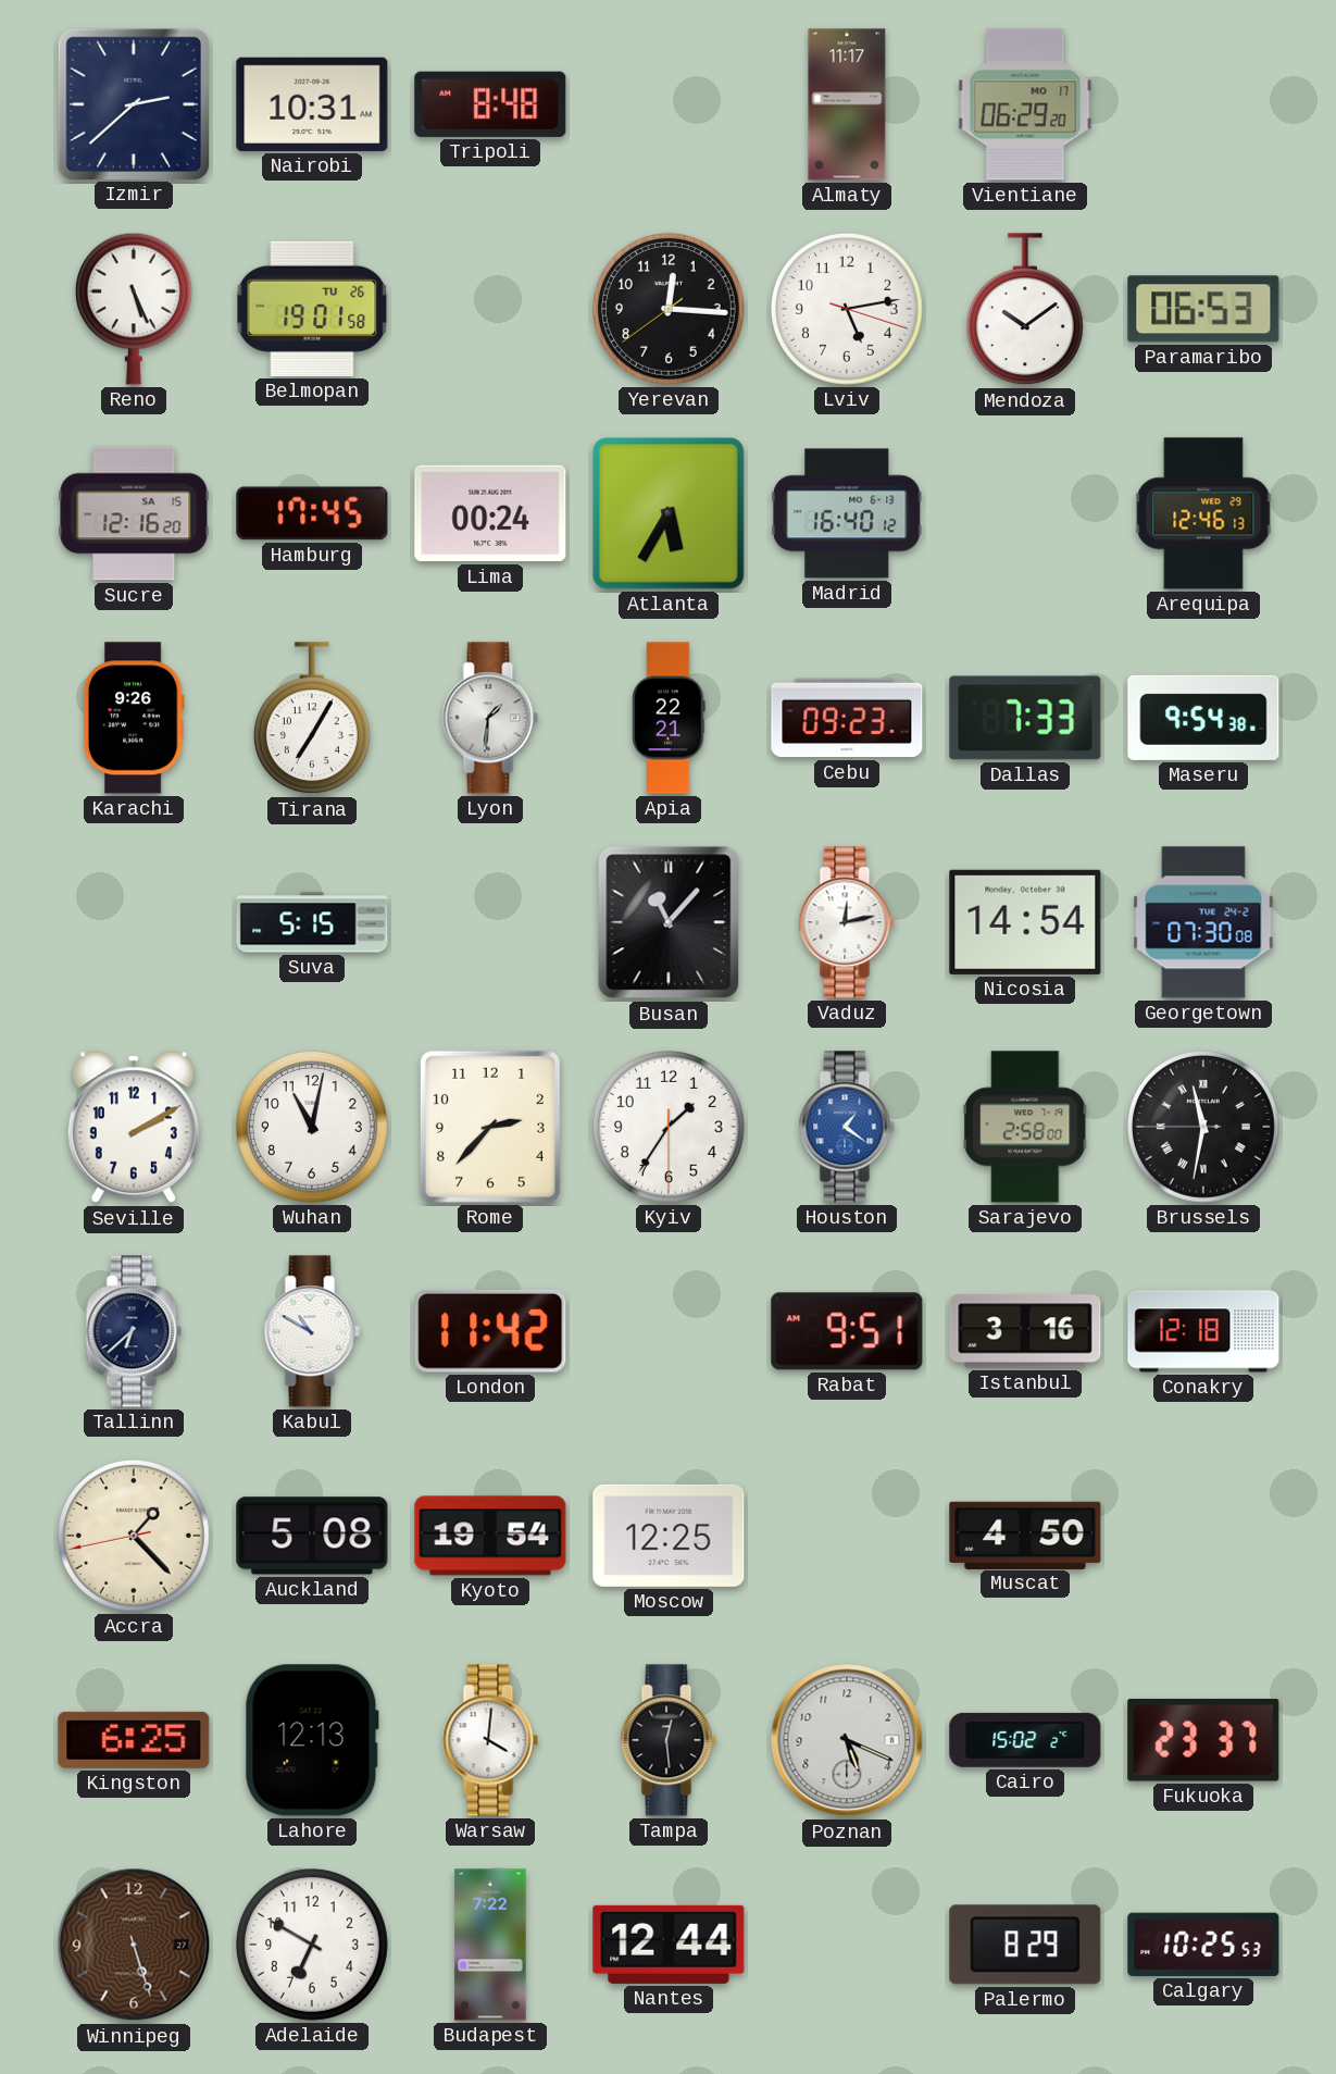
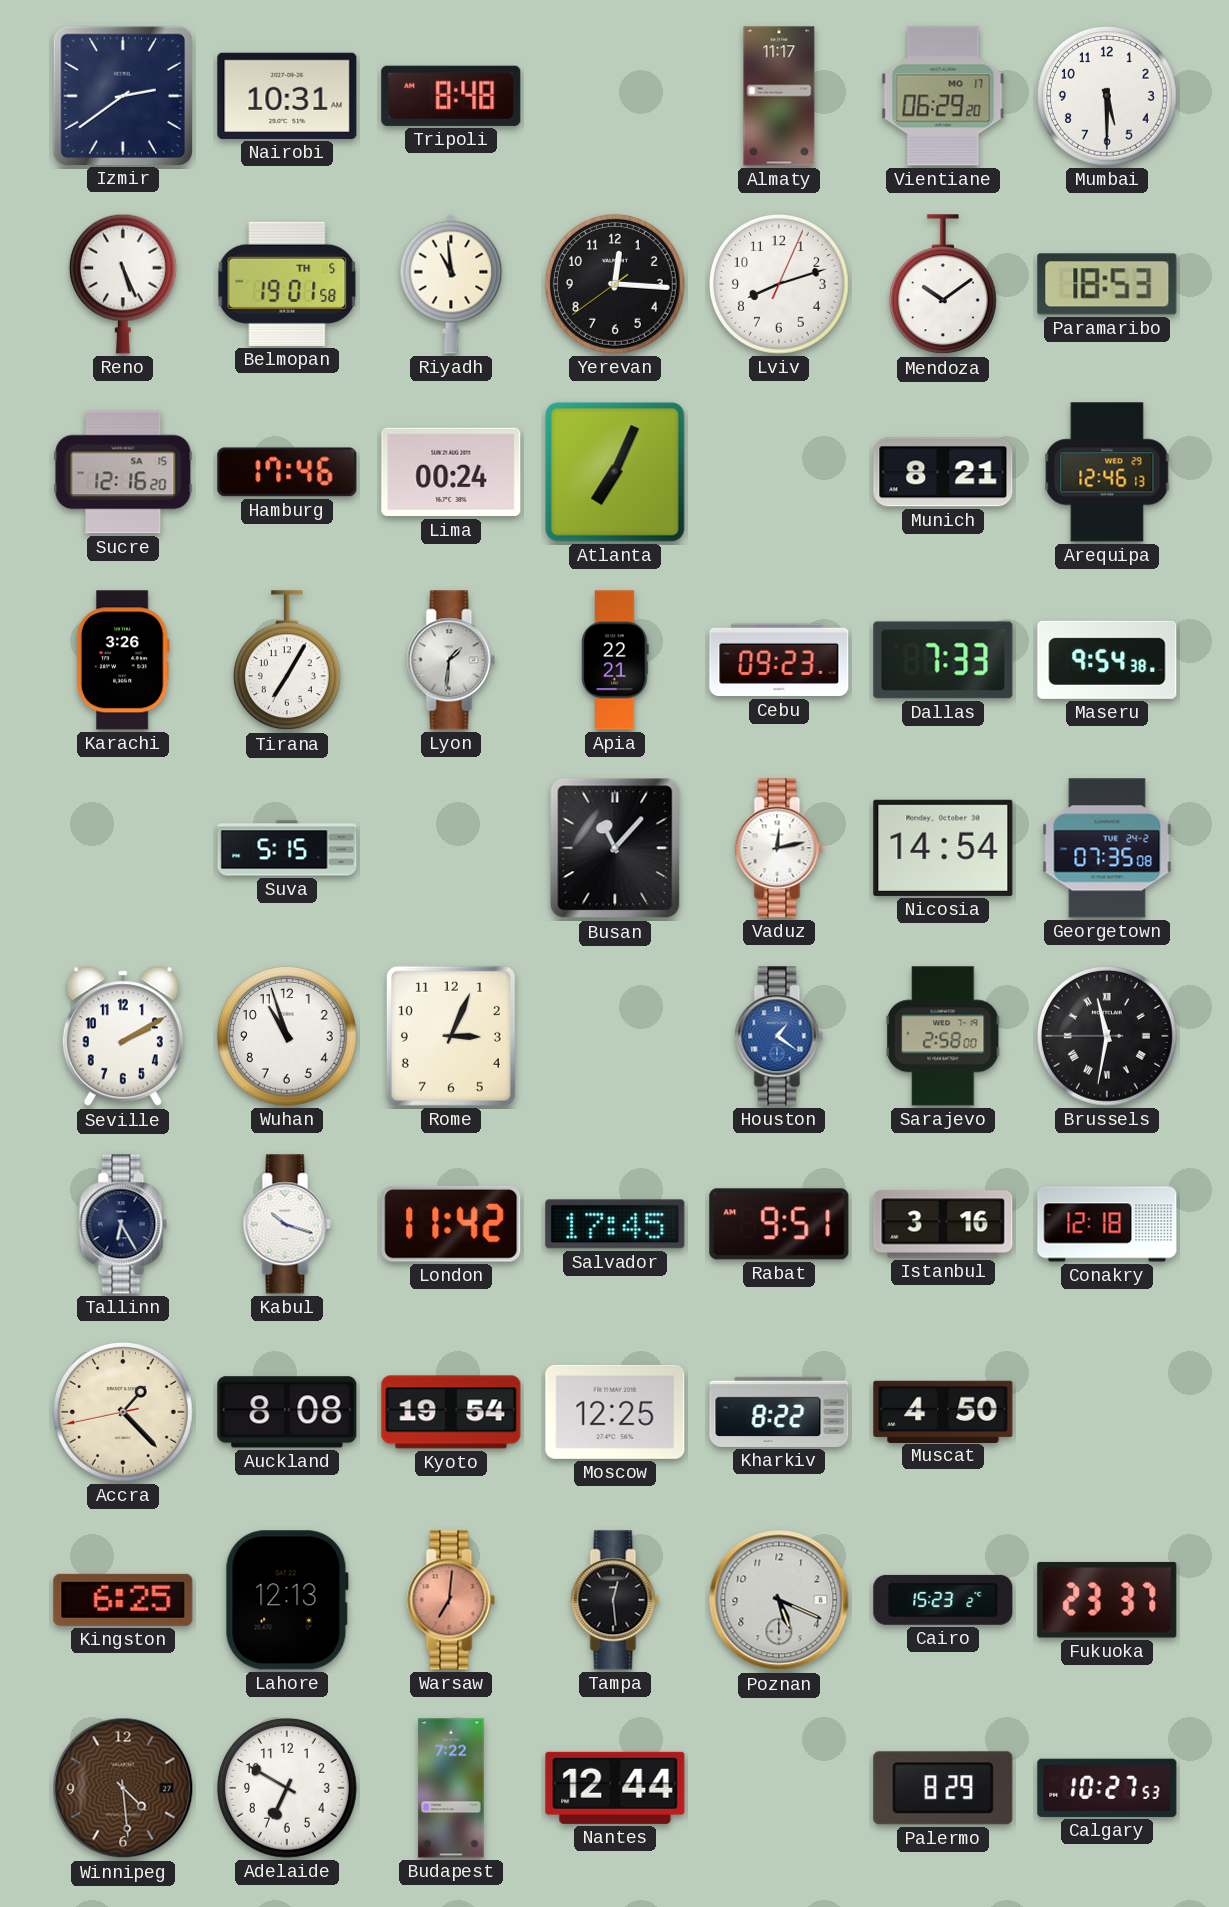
Izmir: 2:38 -> 2:39
Mumbai: none -> 5:30
Belmopan date: TU 26 -> TH 5
Riyadh: none -> 10:59
Lviv: 5:13 -> 8:12
Paramaribo: 06:53 -> 18:53
Hamburg: 17:45 -> 17:46
Atlanta: 5:35 -> 7:04
Madrid: 16:40 -> none
Munich: none -> 8:21
Karachi: 9:26 -> 3:26
Georgetown: 07:30 -> 07:35
Wuhan: 11:02 -> 10:57
Rome: 2:37 -> 3:04
Kyiv: 1:35 -> none
Tallinn: 6:38 -> 6:25
Kabul: 10:50 -> 10:18
Salvador: none -> 17:45
Auckland: 5:08 -> 8:08
Kharkiv: none -> 8:22
Warsaw: 4:01 -> 7:01
Warsaw dial: white -> salmon
Cairo: 15:02 -> 15:23
Winnipeg: 5:27 -> 4:29
Calgary: 10:25 -> 10:27
